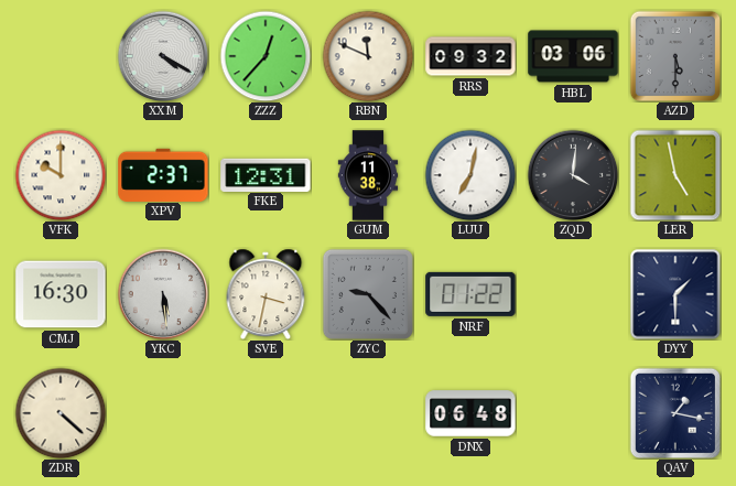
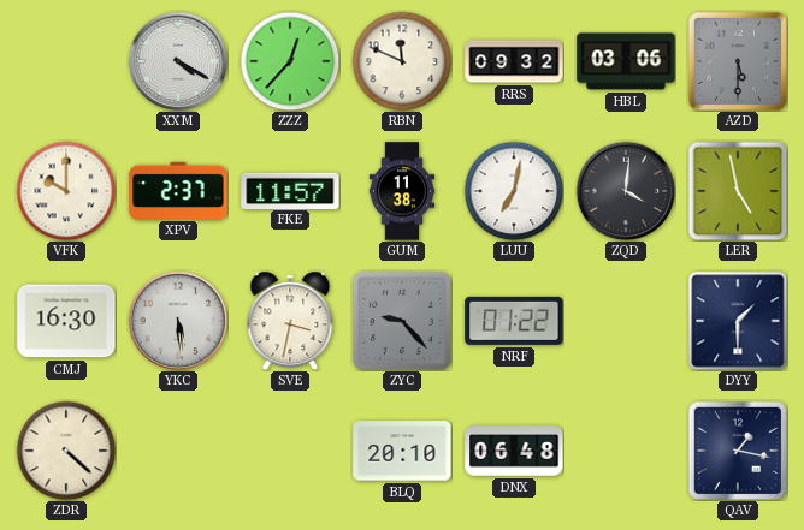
FKE: 12:31 -> 11:57
BLQ: none -> 20:10
